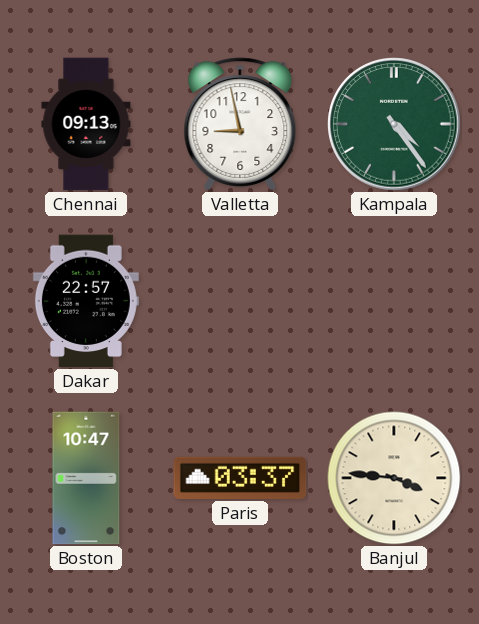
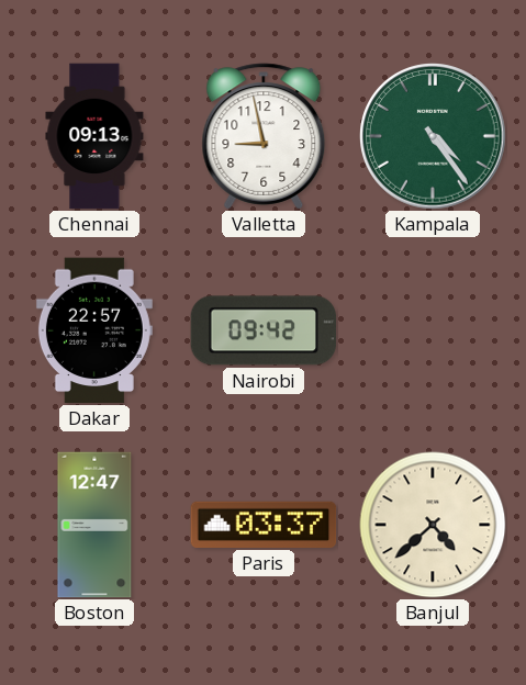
Nairobi: none -> 09:42
Boston: 10:47 -> 12:47
Banjul: 3:46 -> 4:38
